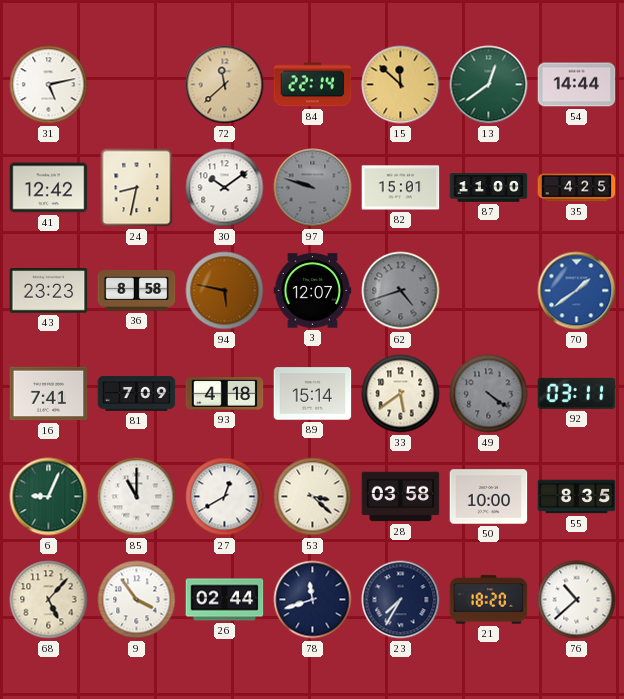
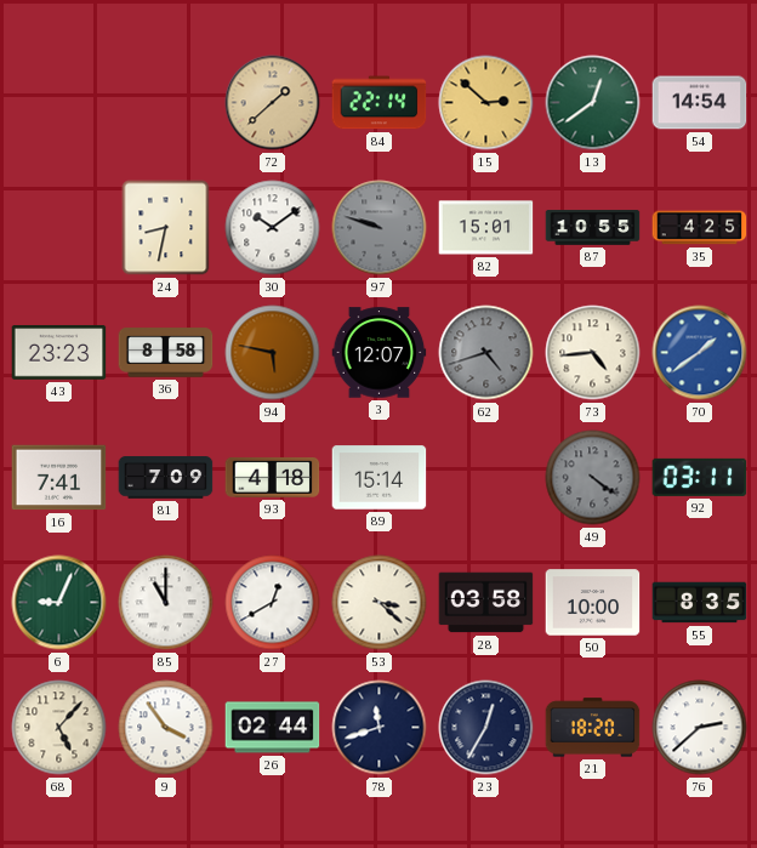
31: 5:13 -> none
72: 11:38 -> 1:38
15: 11:52 -> 2:52
54: 14:44 -> 14:54
41: 12:42 -> none
87: 11:00 -> 10:55
73: none -> 4:44
33: 5:39 -> none
23: 7:35 -> 12:35
76: 10:38 -> 2:38
